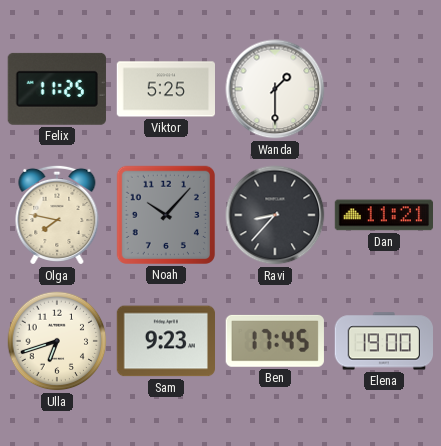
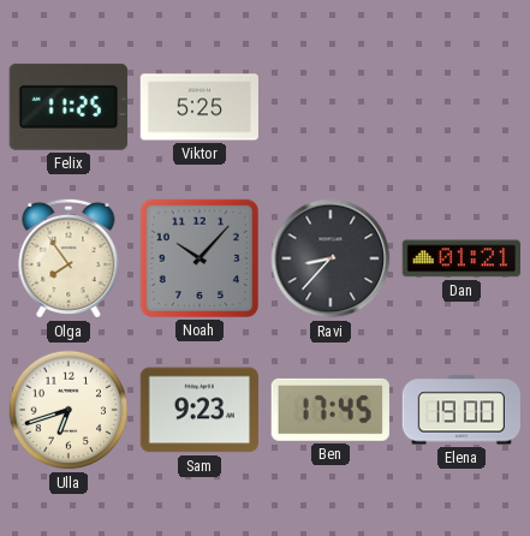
Wanda: 1:30 -> none
Olga: 7:47 -> 7:54
Dan: 11:21 -> 01:21
